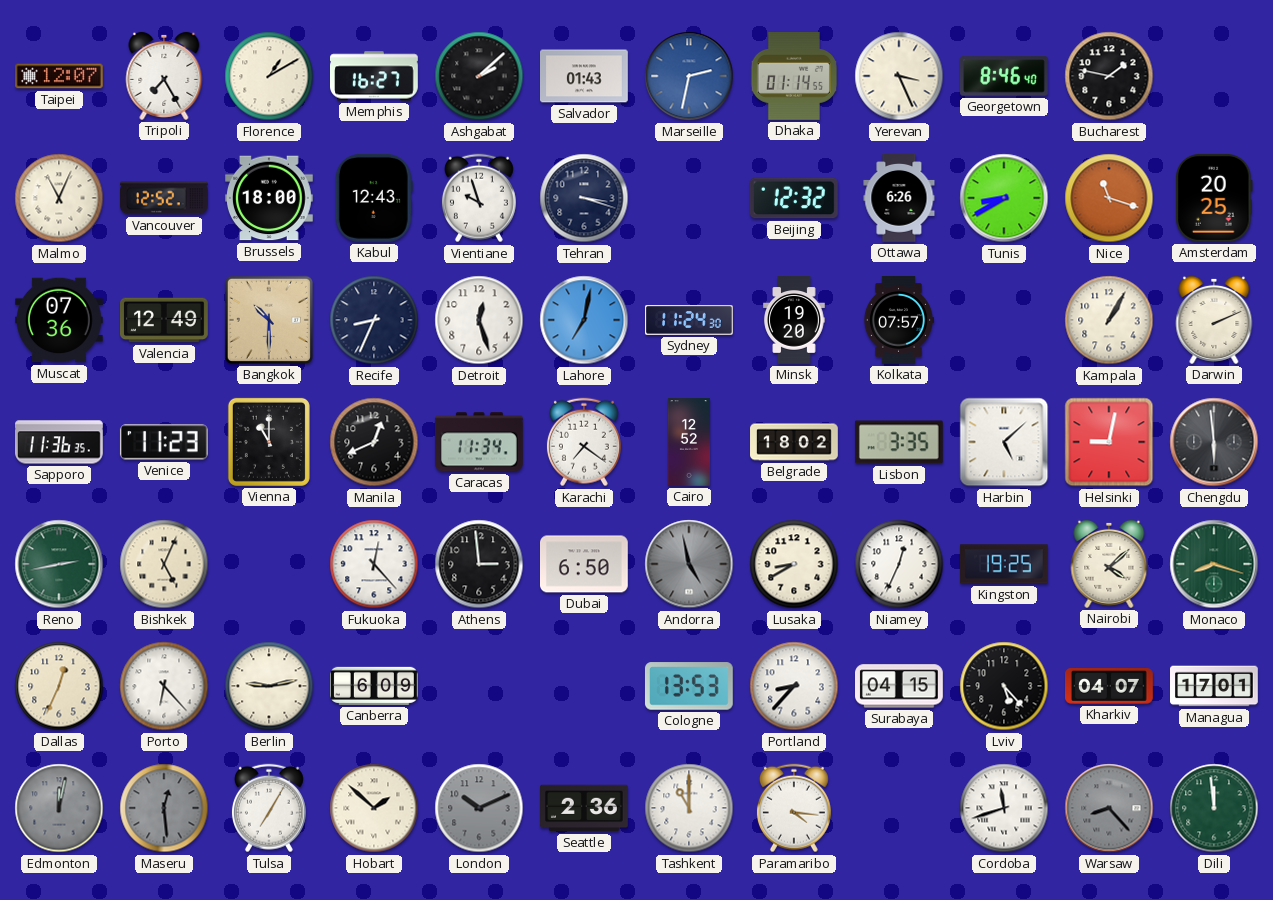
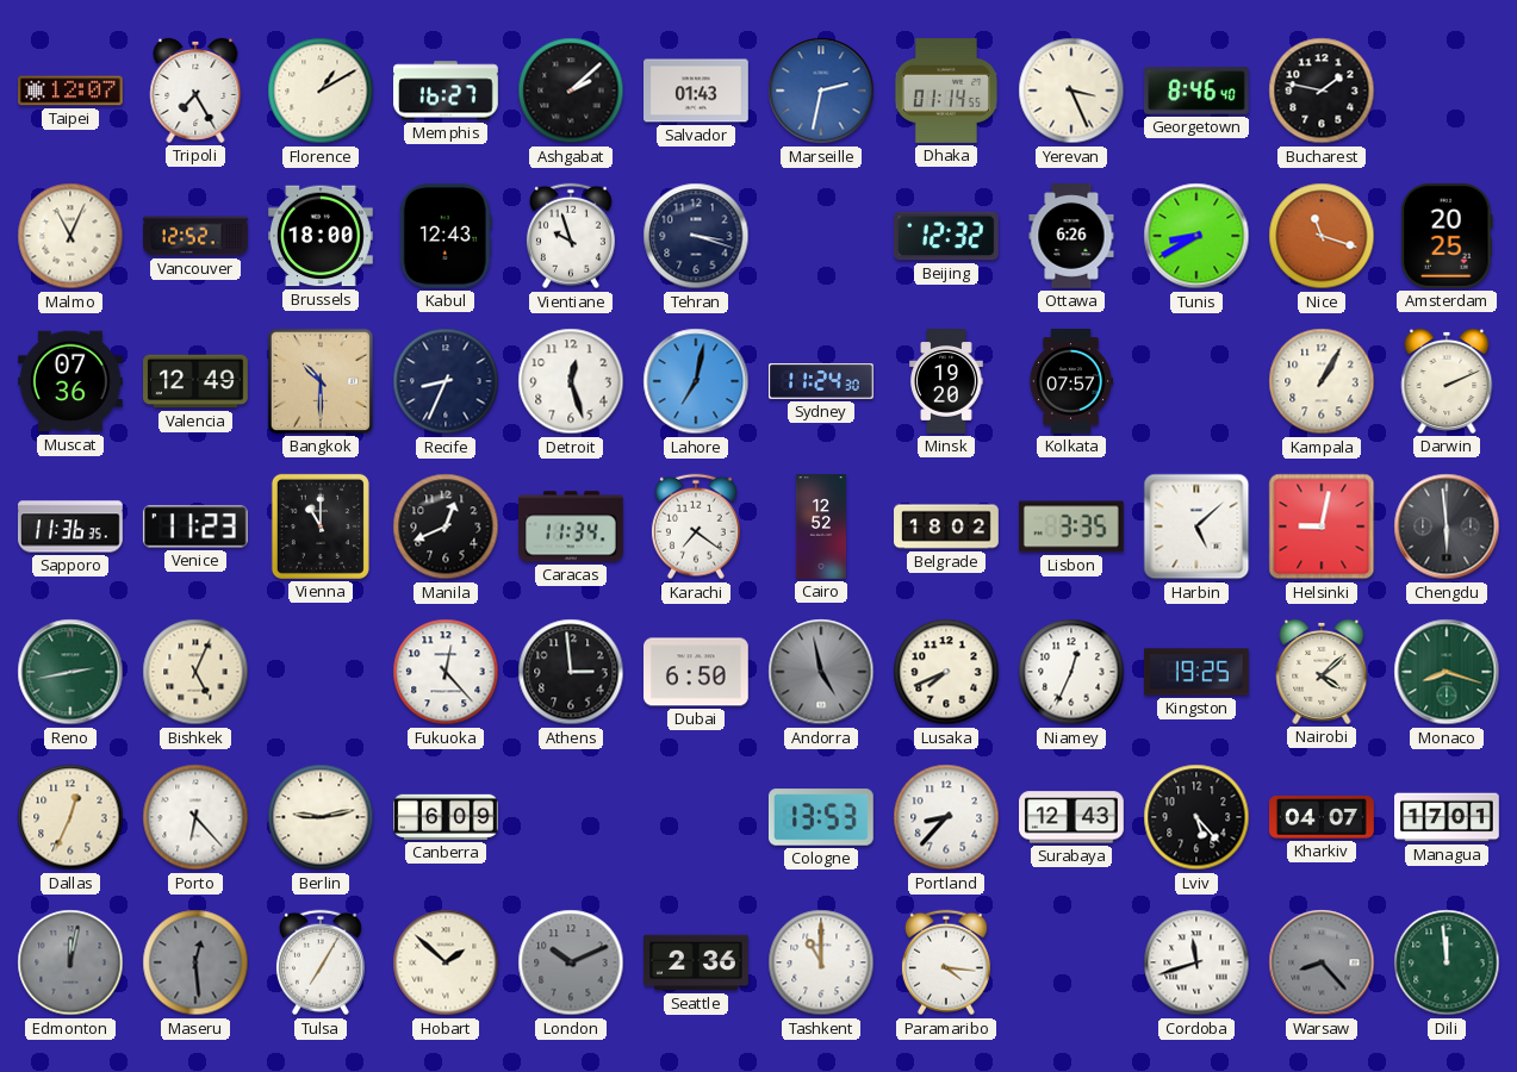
Lusaka: 8:40 -> 7:41
Surabaya: 04:15 -> 12:43
